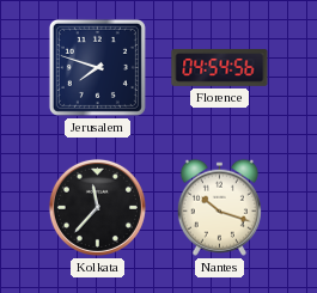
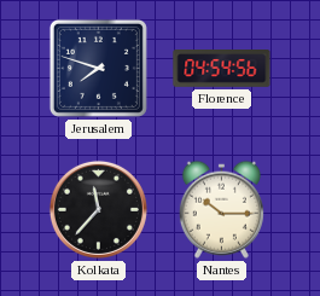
Nantes: 10:18 -> 10:15
